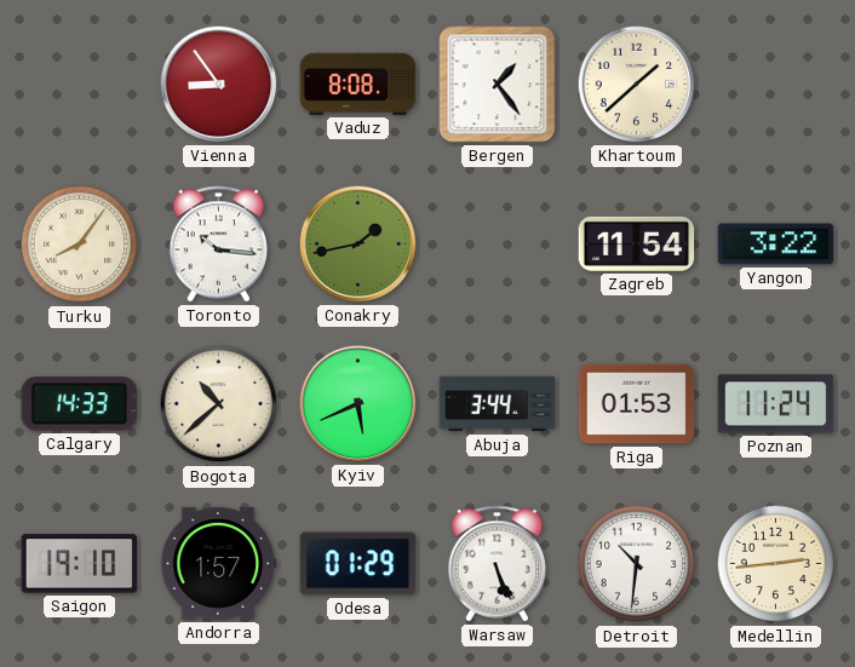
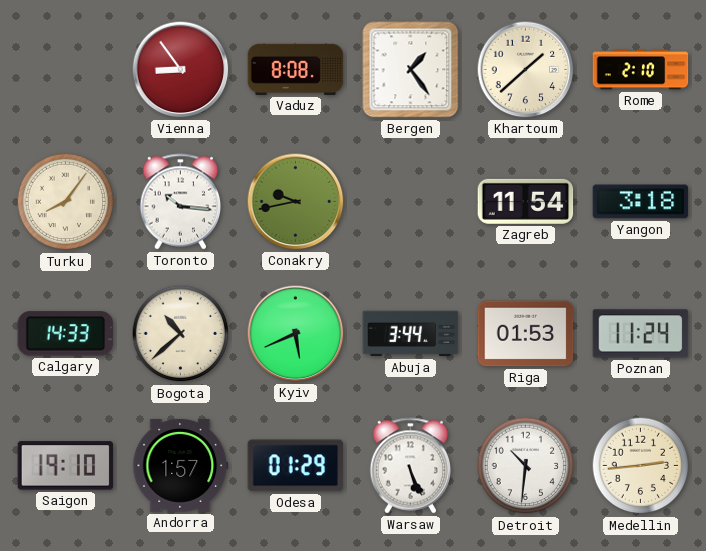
Rome: none -> 2:10
Conakry: 1:43 -> 9:43
Yangon: 3:22 -> 3:18
